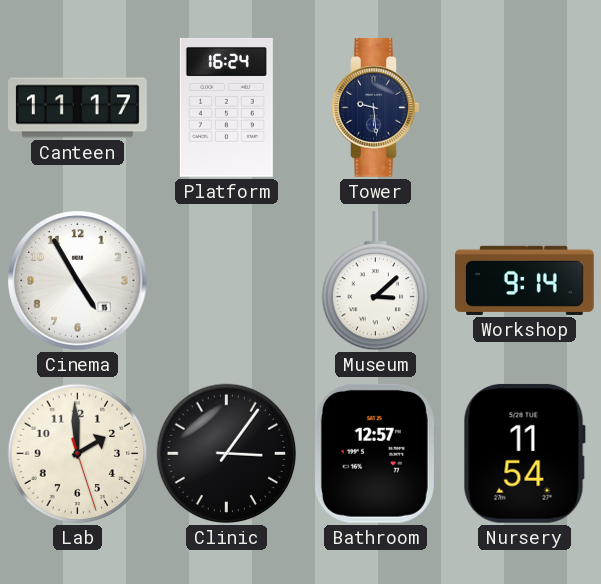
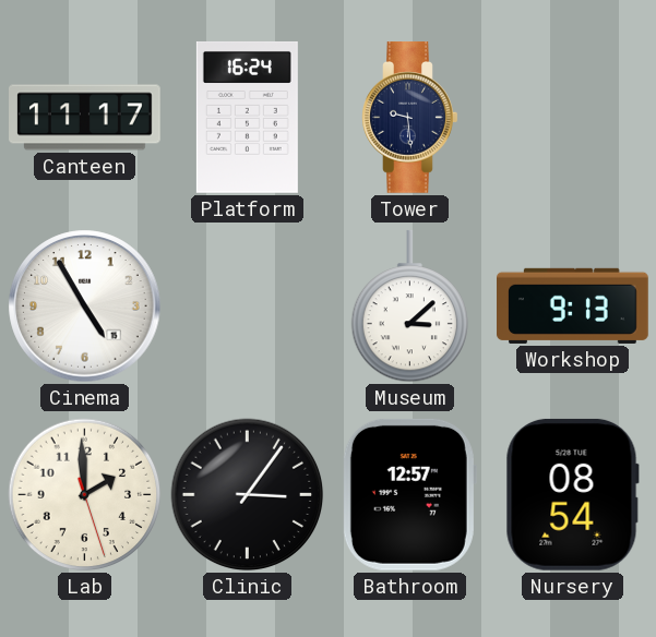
Workshop: 9:14 -> 9:13
Nursery: 11:54 -> 08:54
